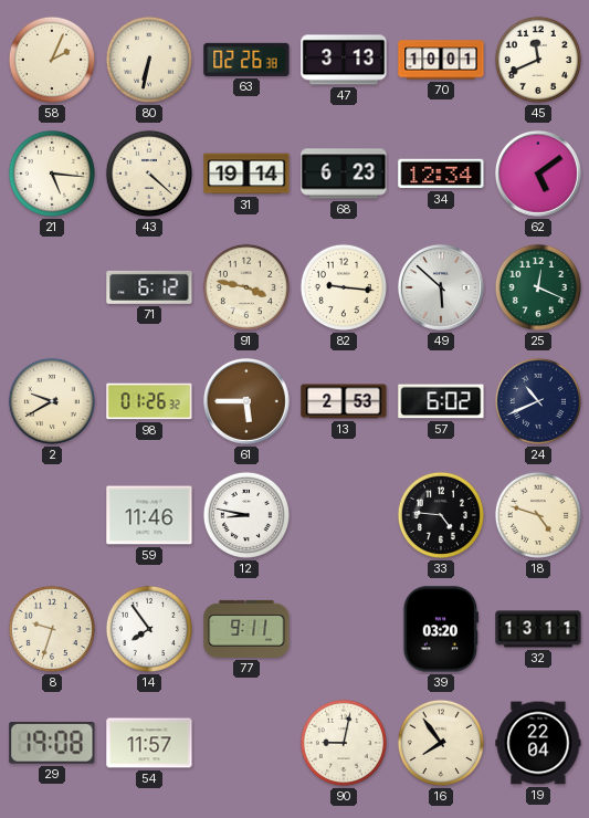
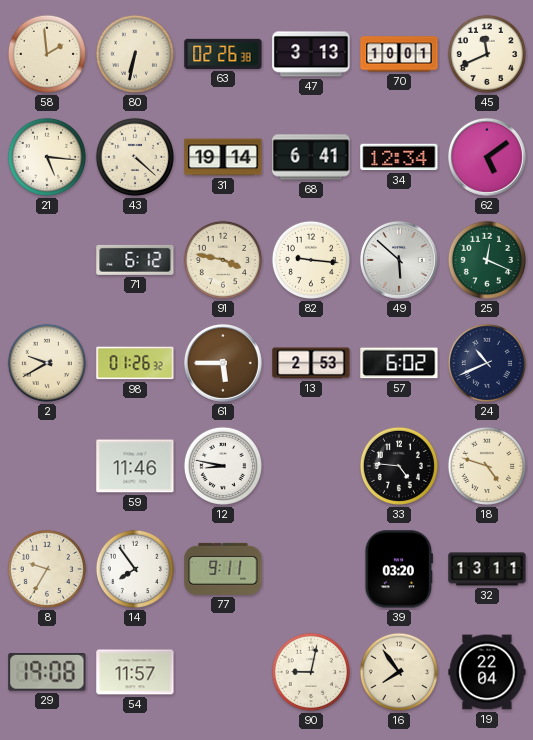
58: 2:04 -> 1:59
68: 6:23 -> 6:41
8: 9:33 -> 9:35
